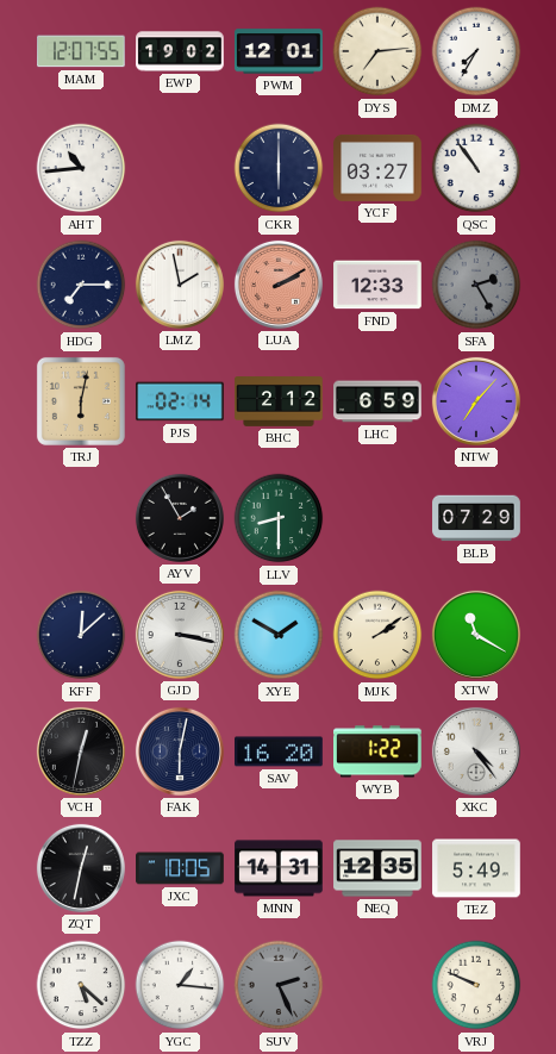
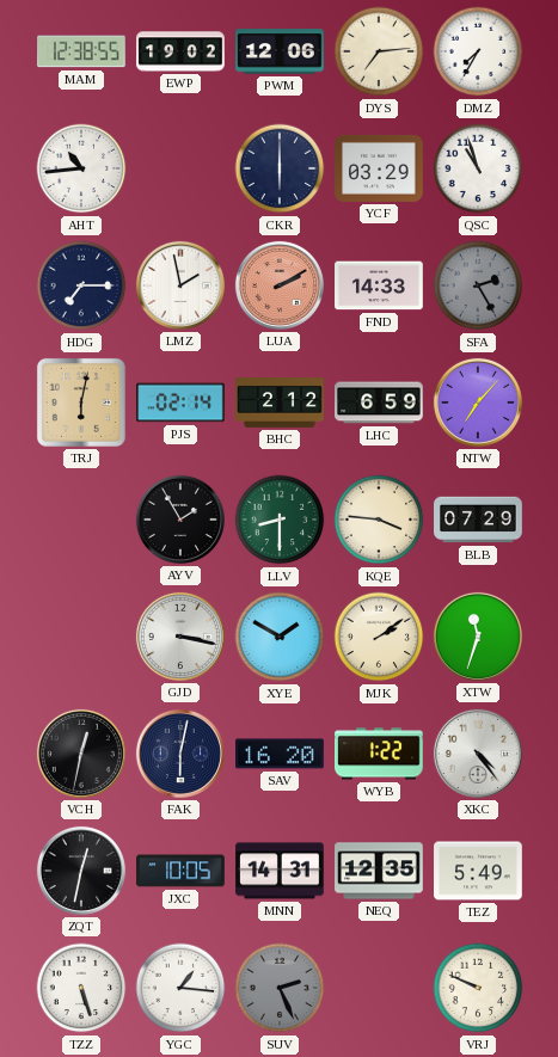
MAM: 12:07 -> 12:38
PWM: 12:01 -> 12:06
YCF: 03:27 -> 03:29
QSC: 10:54 -> 10:57
FND: 12:33 -> 14:33
KQE: none -> 3:46
KFF: 12:08 -> none
XTW: 11:20 -> 11:33
TZZ: 5:22 -> 5:27
